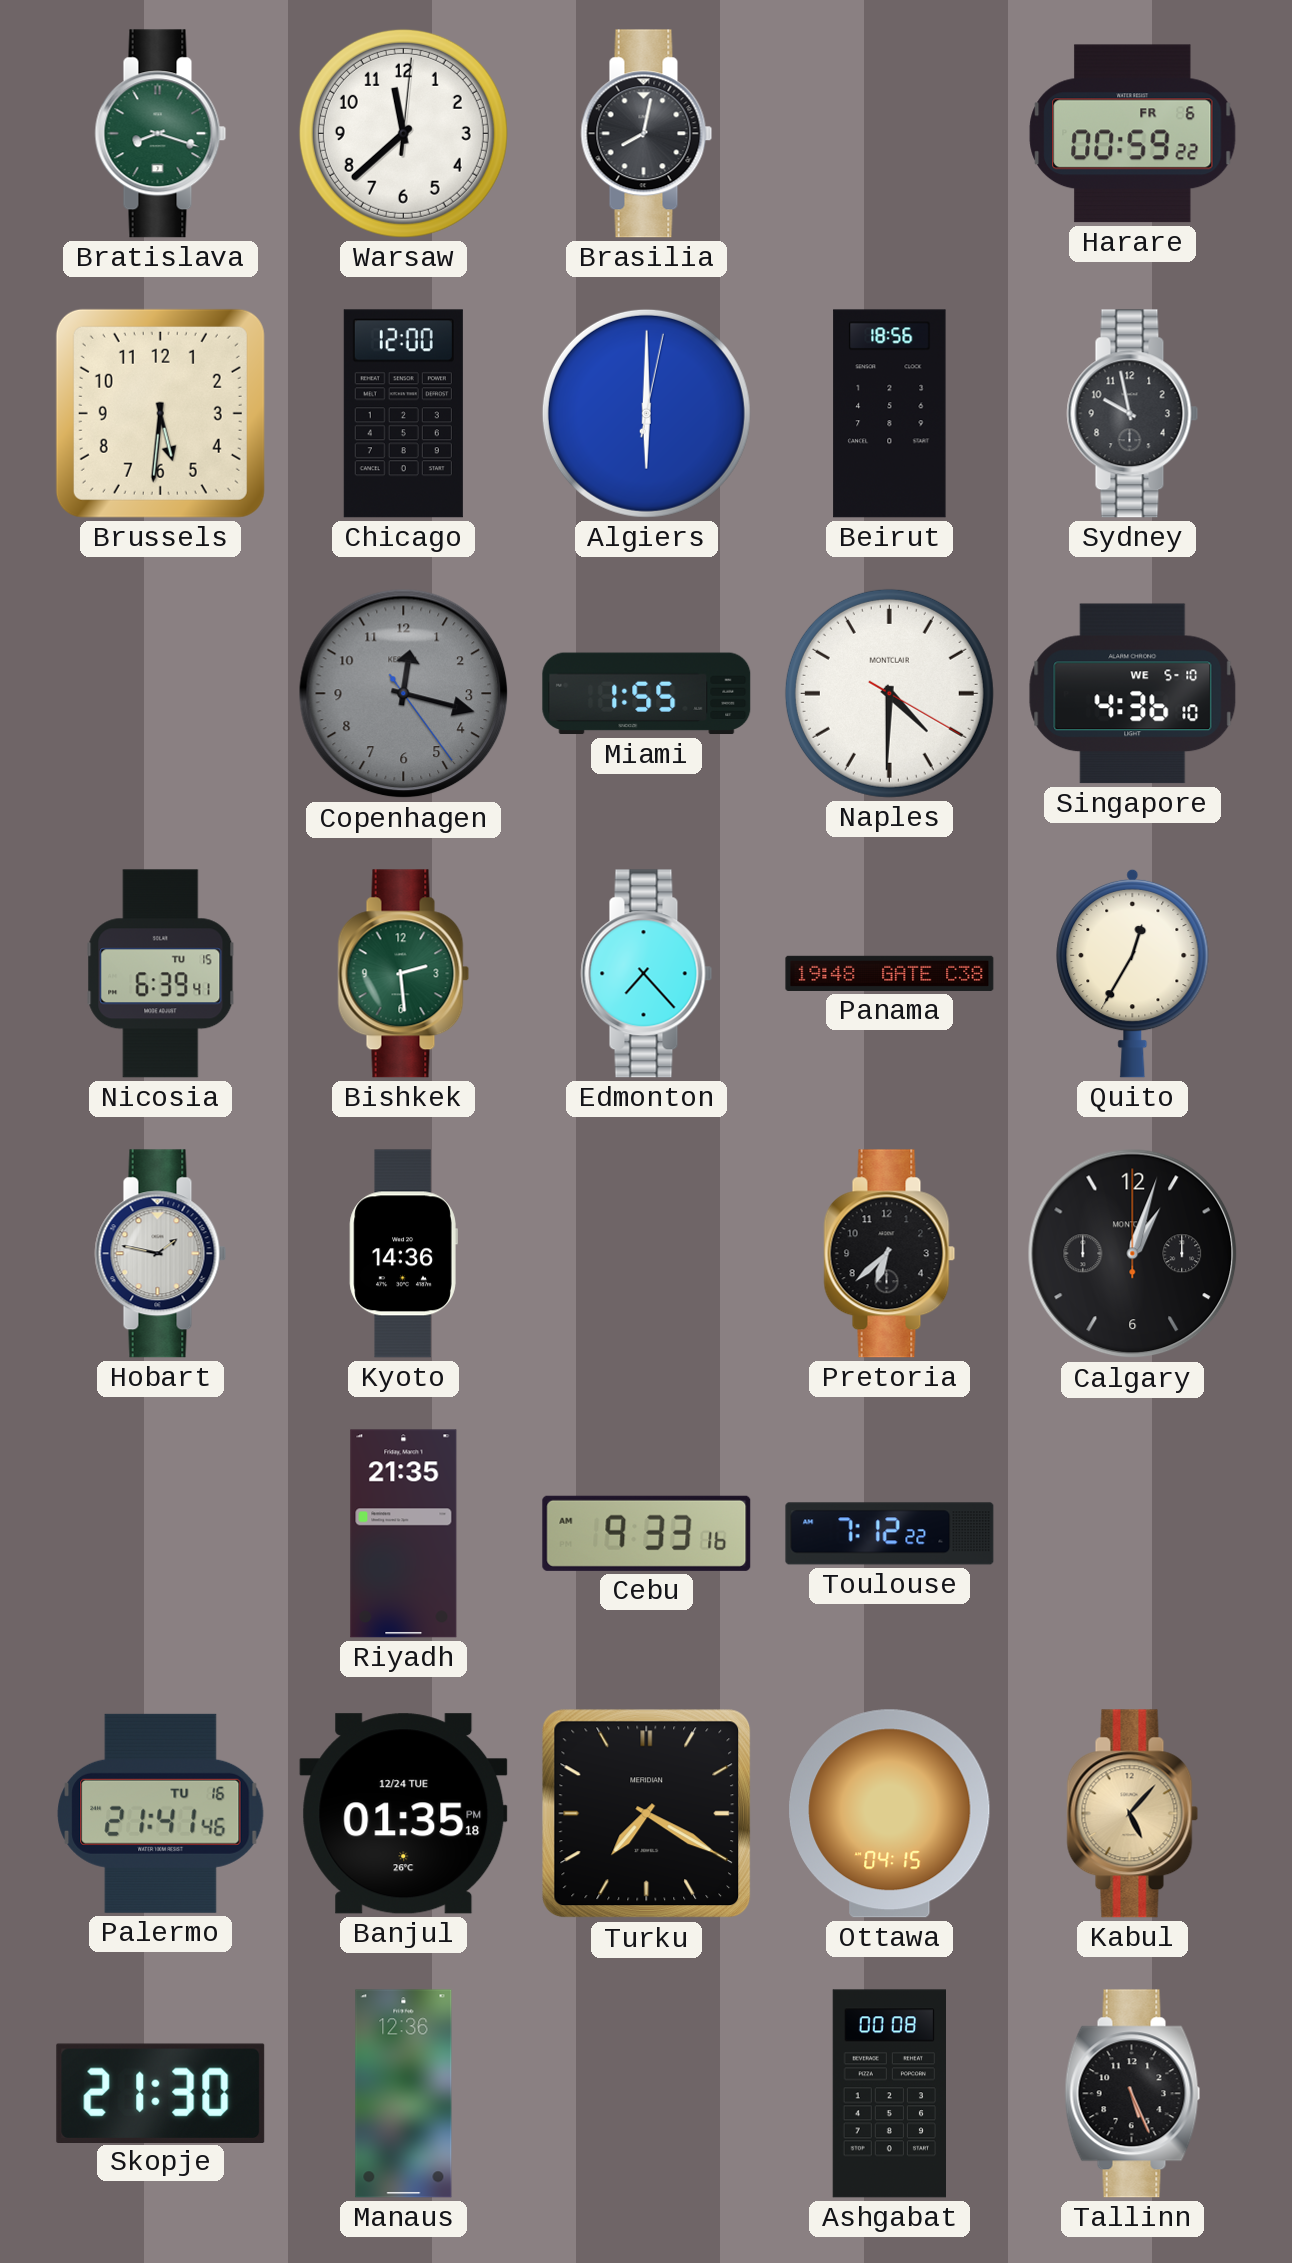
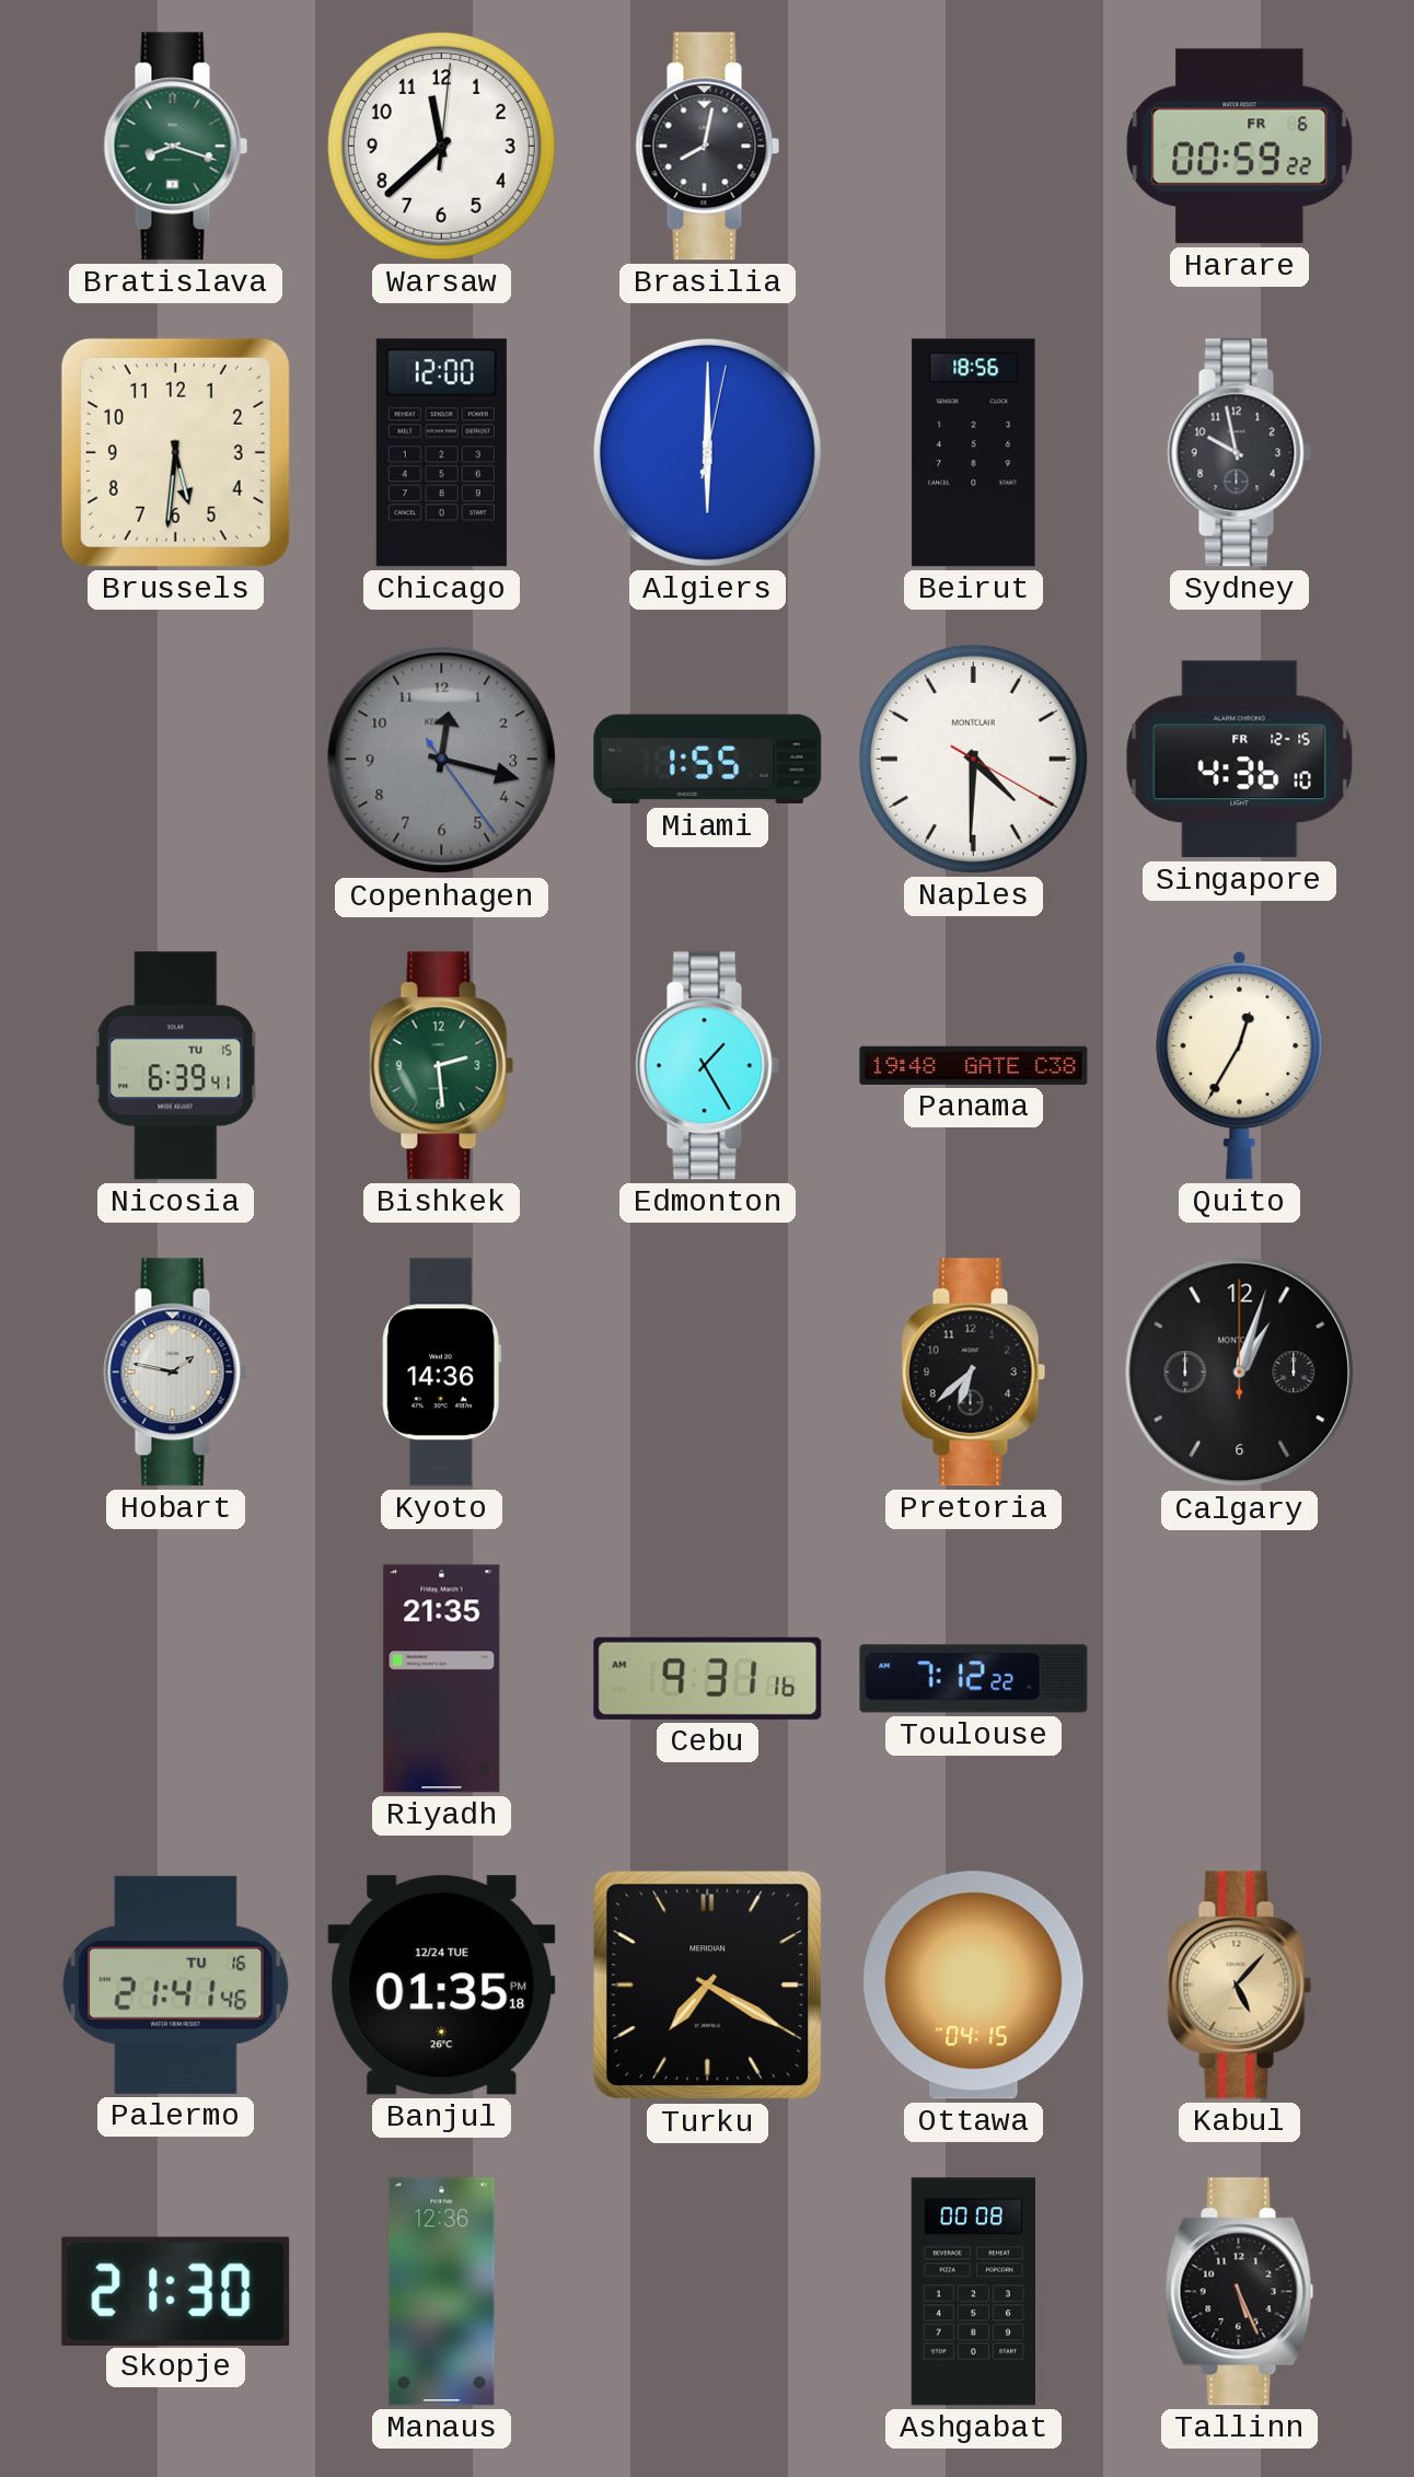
Singapore date: WE 5-10 -> FR 12-15
Edmonton: 7:23 -> 1:25
Cebu: 9:33 -> 9:31
